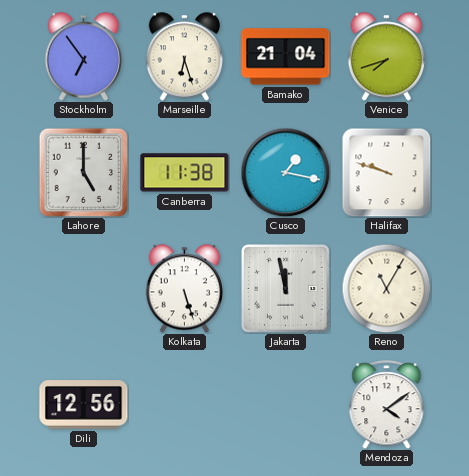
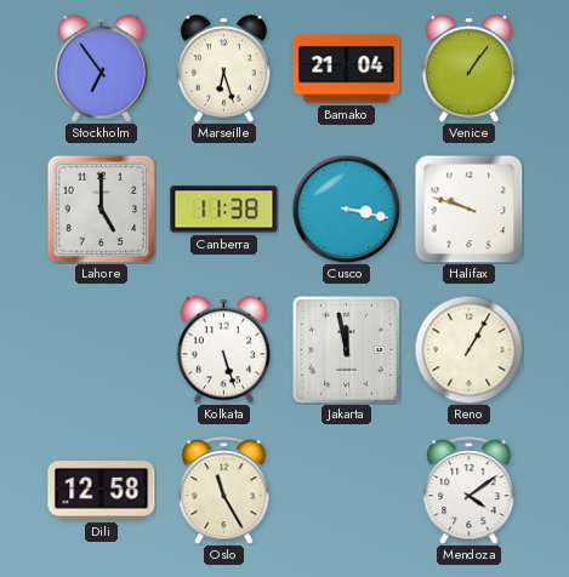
Venice: 7:42 -> 1:06
Cusco: 1:17 -> 3:17
Reno: 11:05 -> 1:05
Dili: 12:56 -> 12:58
Oslo: none -> 11:25
